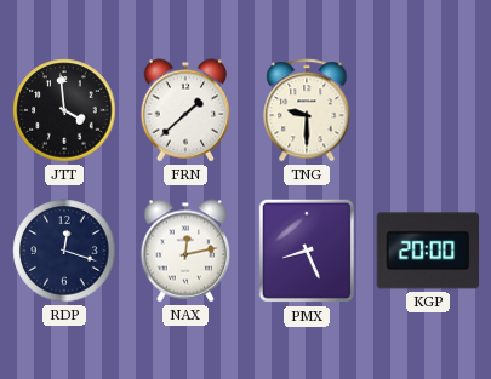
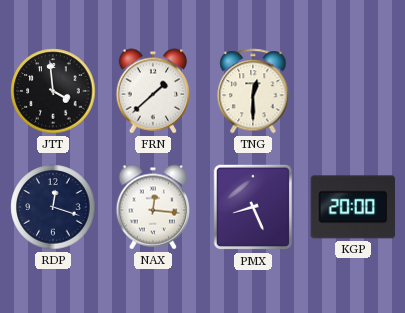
TNG: 9:30 -> 12:30
NAX: 12:13 -> 12:16
